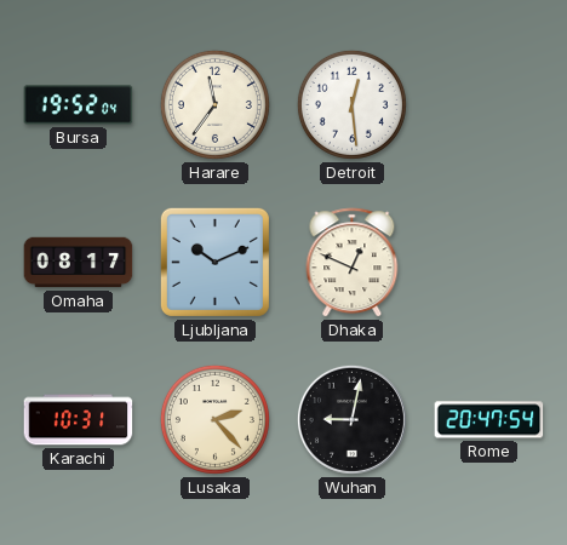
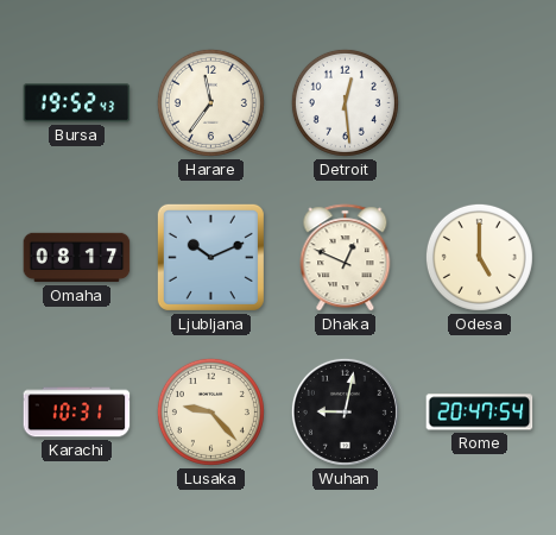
Bursa: 19:52:04 -> 19:52:43
Odesa: none -> 5:00
Lusaka: 2:23 -> 9:23
